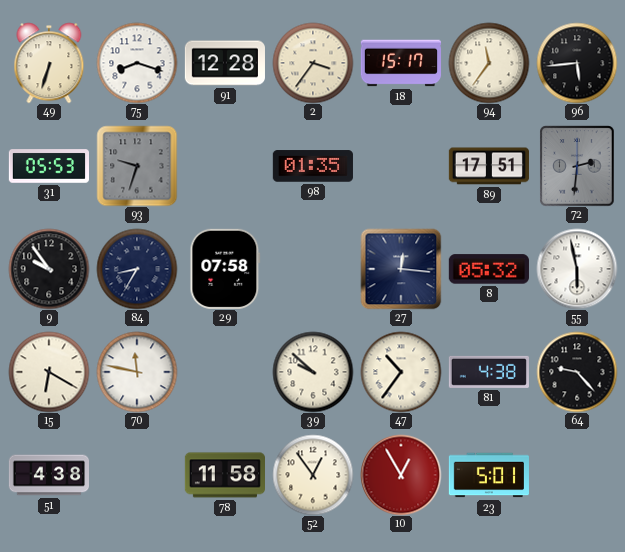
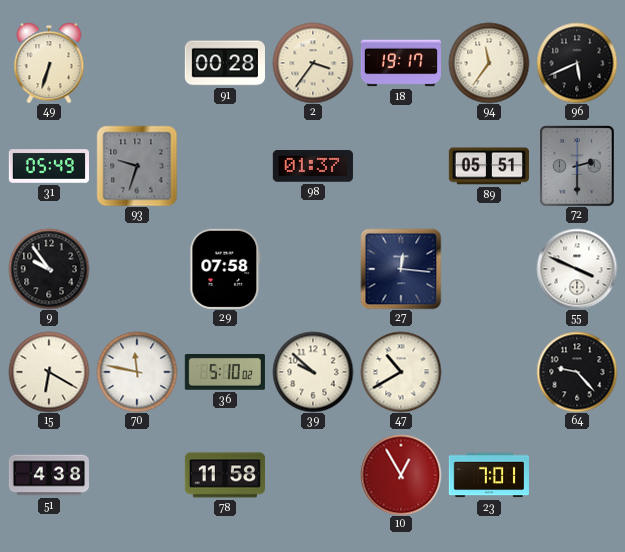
75: 8:18 -> none
91: 12:28 -> 00:28
18: 15:17 -> 19:17
96: 5:44 -> 5:41
31: 05:53 -> 05:49
98: 01:35 -> 01:37
89: 17:51 -> 05:51
72: 2:31 -> 2:30
84: 8:35 -> none
8: 05:32 -> none
55: 5:58 -> 3:49
36: none -> 5:10
47: 10:36 -> 10:40
81: 4:38 -> none
52: 12:54 -> none
23: 5:01 -> 7:01
